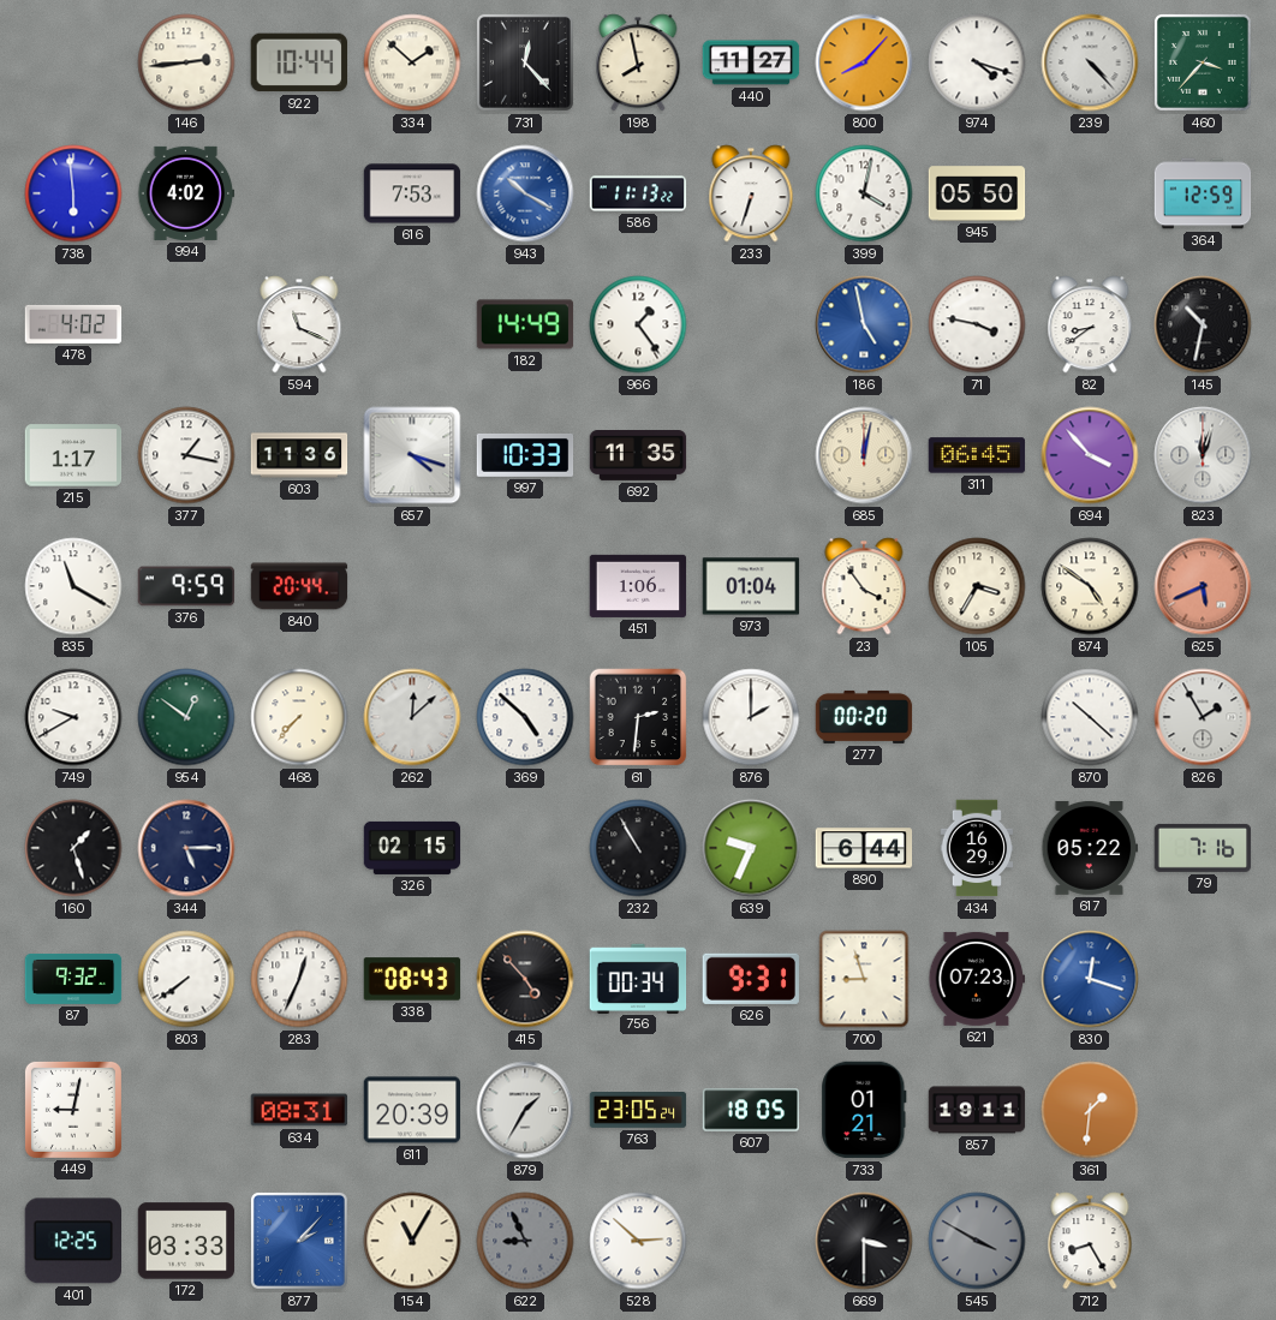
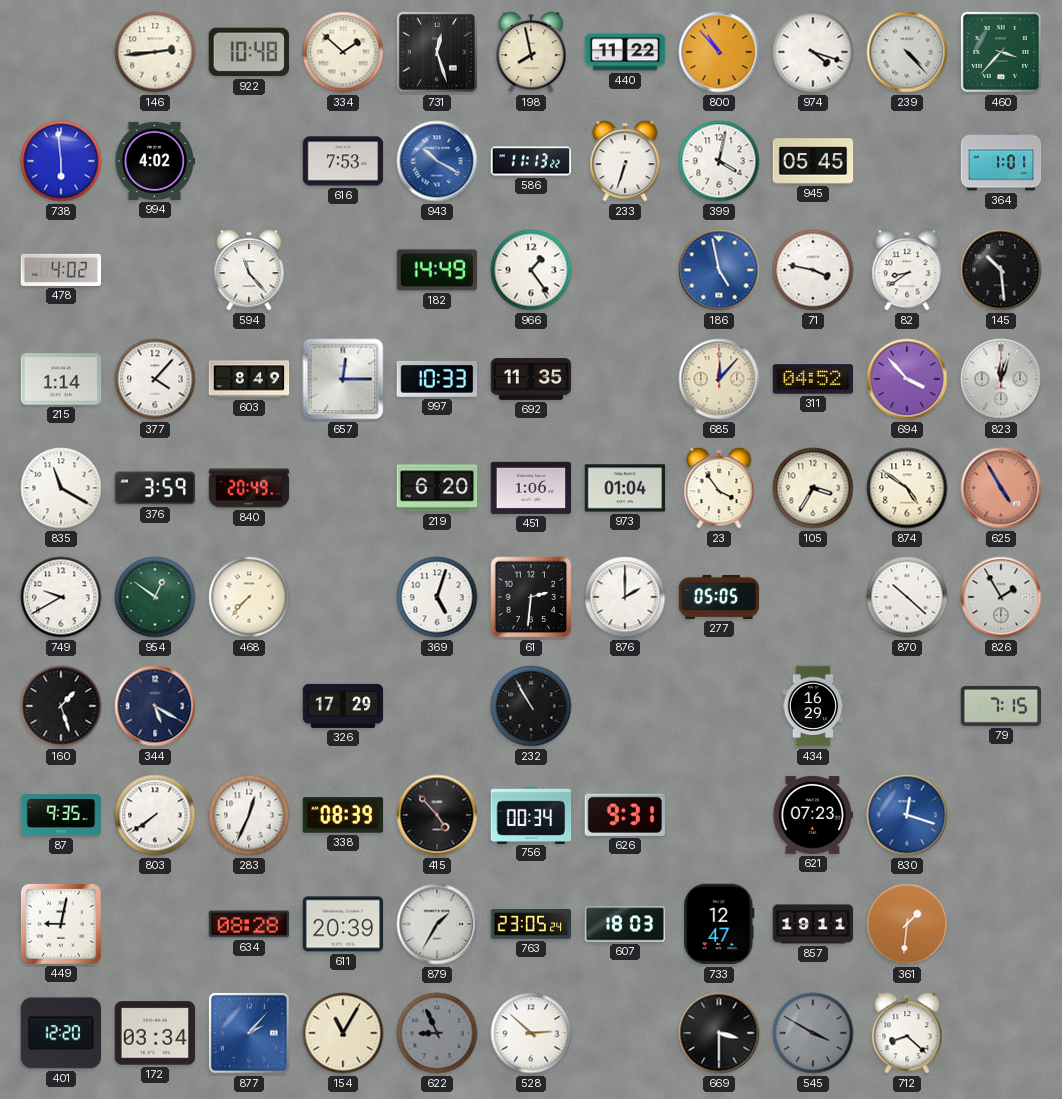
922: 10:44 -> 10:48
731: 12:23 -> 12:27
440: 11:27 -> 11:22
800: 8:07 -> 10:53
945: 05:50 -> 05:45
364: 12:59 -> 1:01
594: 11:19 -> 11:23
145: 10:32 -> 10:29
215: 1:17 -> 1:14
377: 1:17 -> 4:07
603: 11:36 -> 8:49
657: 4:18 -> 12:15
685: 12:02 -> 12:07
311: 06:45 -> 04:52
376: 9:59 -> 3:59
840: 20:44 -> 20:49
219: none -> 6:20
625: 5:41 -> 4:55
262: 12:08 -> none
369: 4:52 -> 5:03
277: 00:20 -> 05:05
344: 5:15 -> 5:20
326: 02:15 -> 17:29
639: 9:34 -> none
890: 6:44 -> none
617: 05:22 -> none
79: 7:16 -> 7:15
87: 9:32 -> 9:35
338: 08:43 -> 08:39
700: 8:57 -> none
634: 08:31 -> 08:28
607: 18:05 -> 18:03
733: 01:21 -> 12:47
401: 12:25 -> 12:20
172: 03:33 -> 03:34
712: 8:25 -> 8:22
